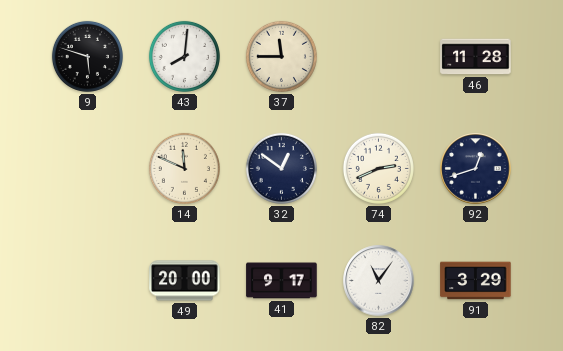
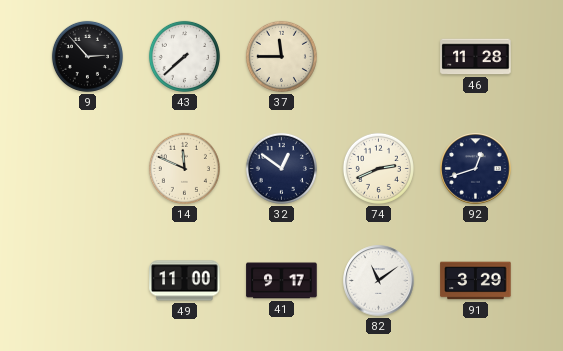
9: 5:48 -> 2:53
43: 8:01 -> 7:38
49: 20:00 -> 11:00
82: 11:06 -> 11:09
